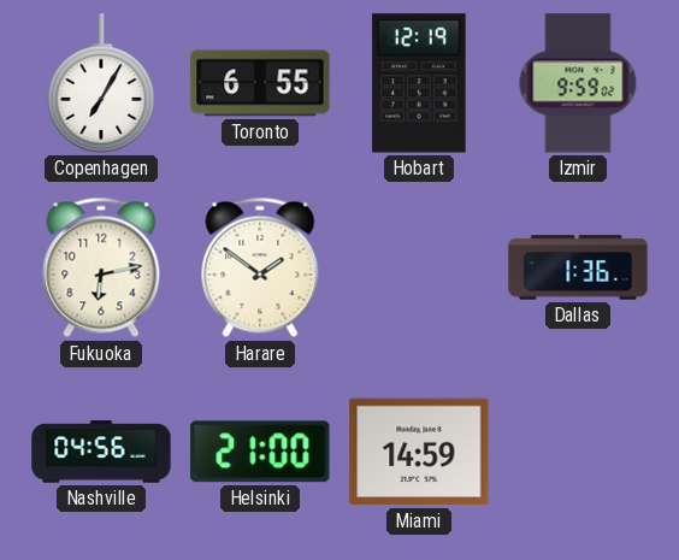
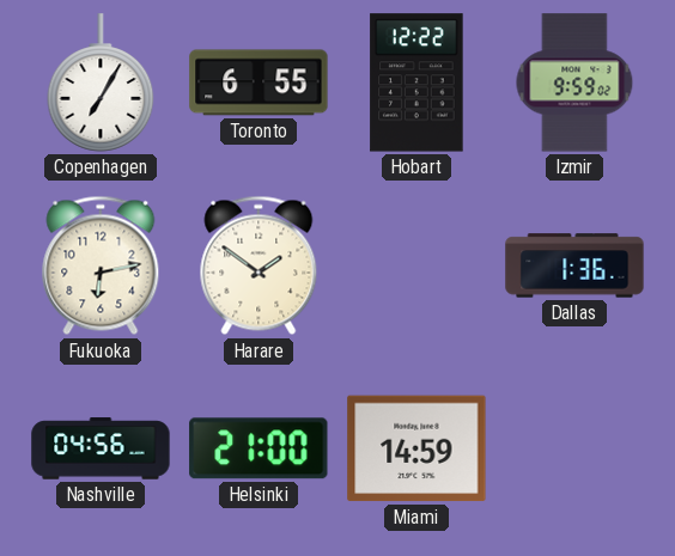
Hobart: 12:19 -> 12:22
